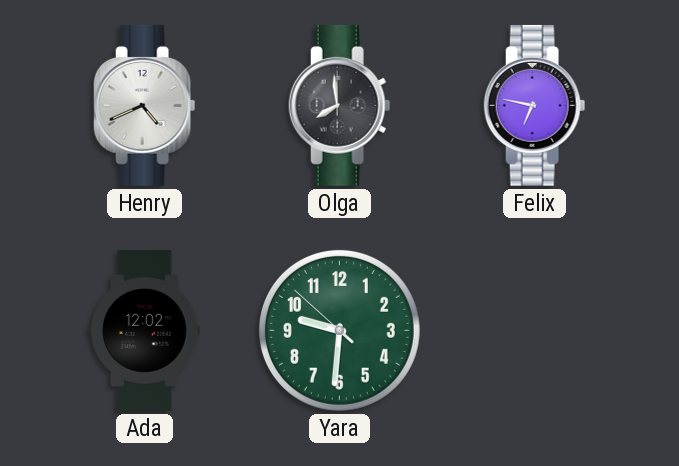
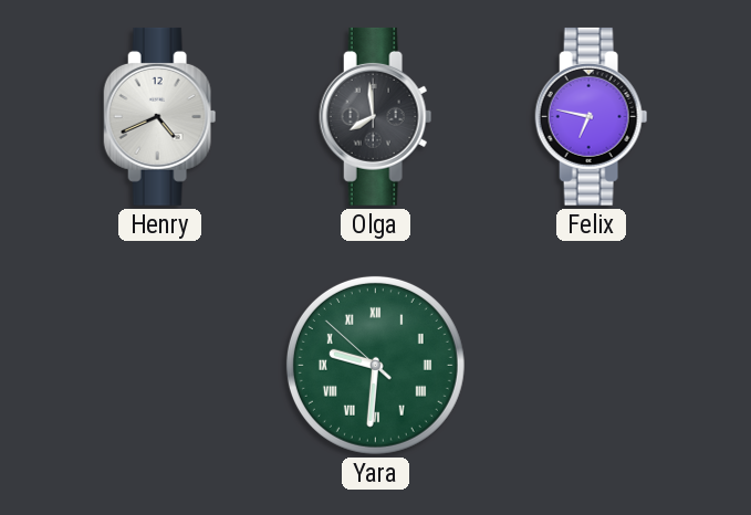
Ada: 12:02 -> none
Yara numerals: Arabic -> Roman
